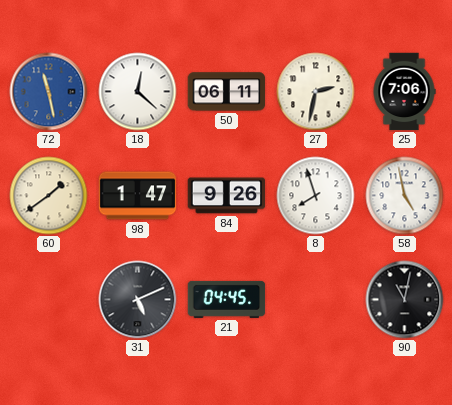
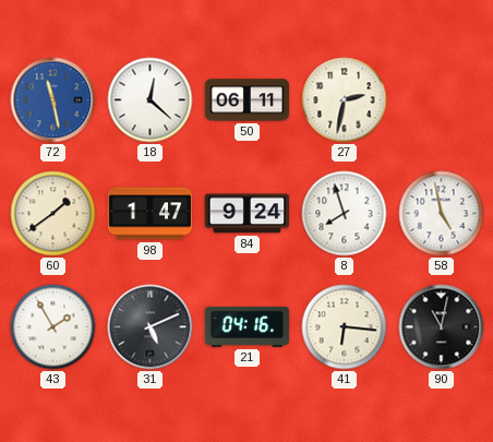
25: 7:06 -> none
84: 9:26 -> 9:24
43: none -> 1:55
21: 04:45 -> 04:16
41: none -> 6:16
